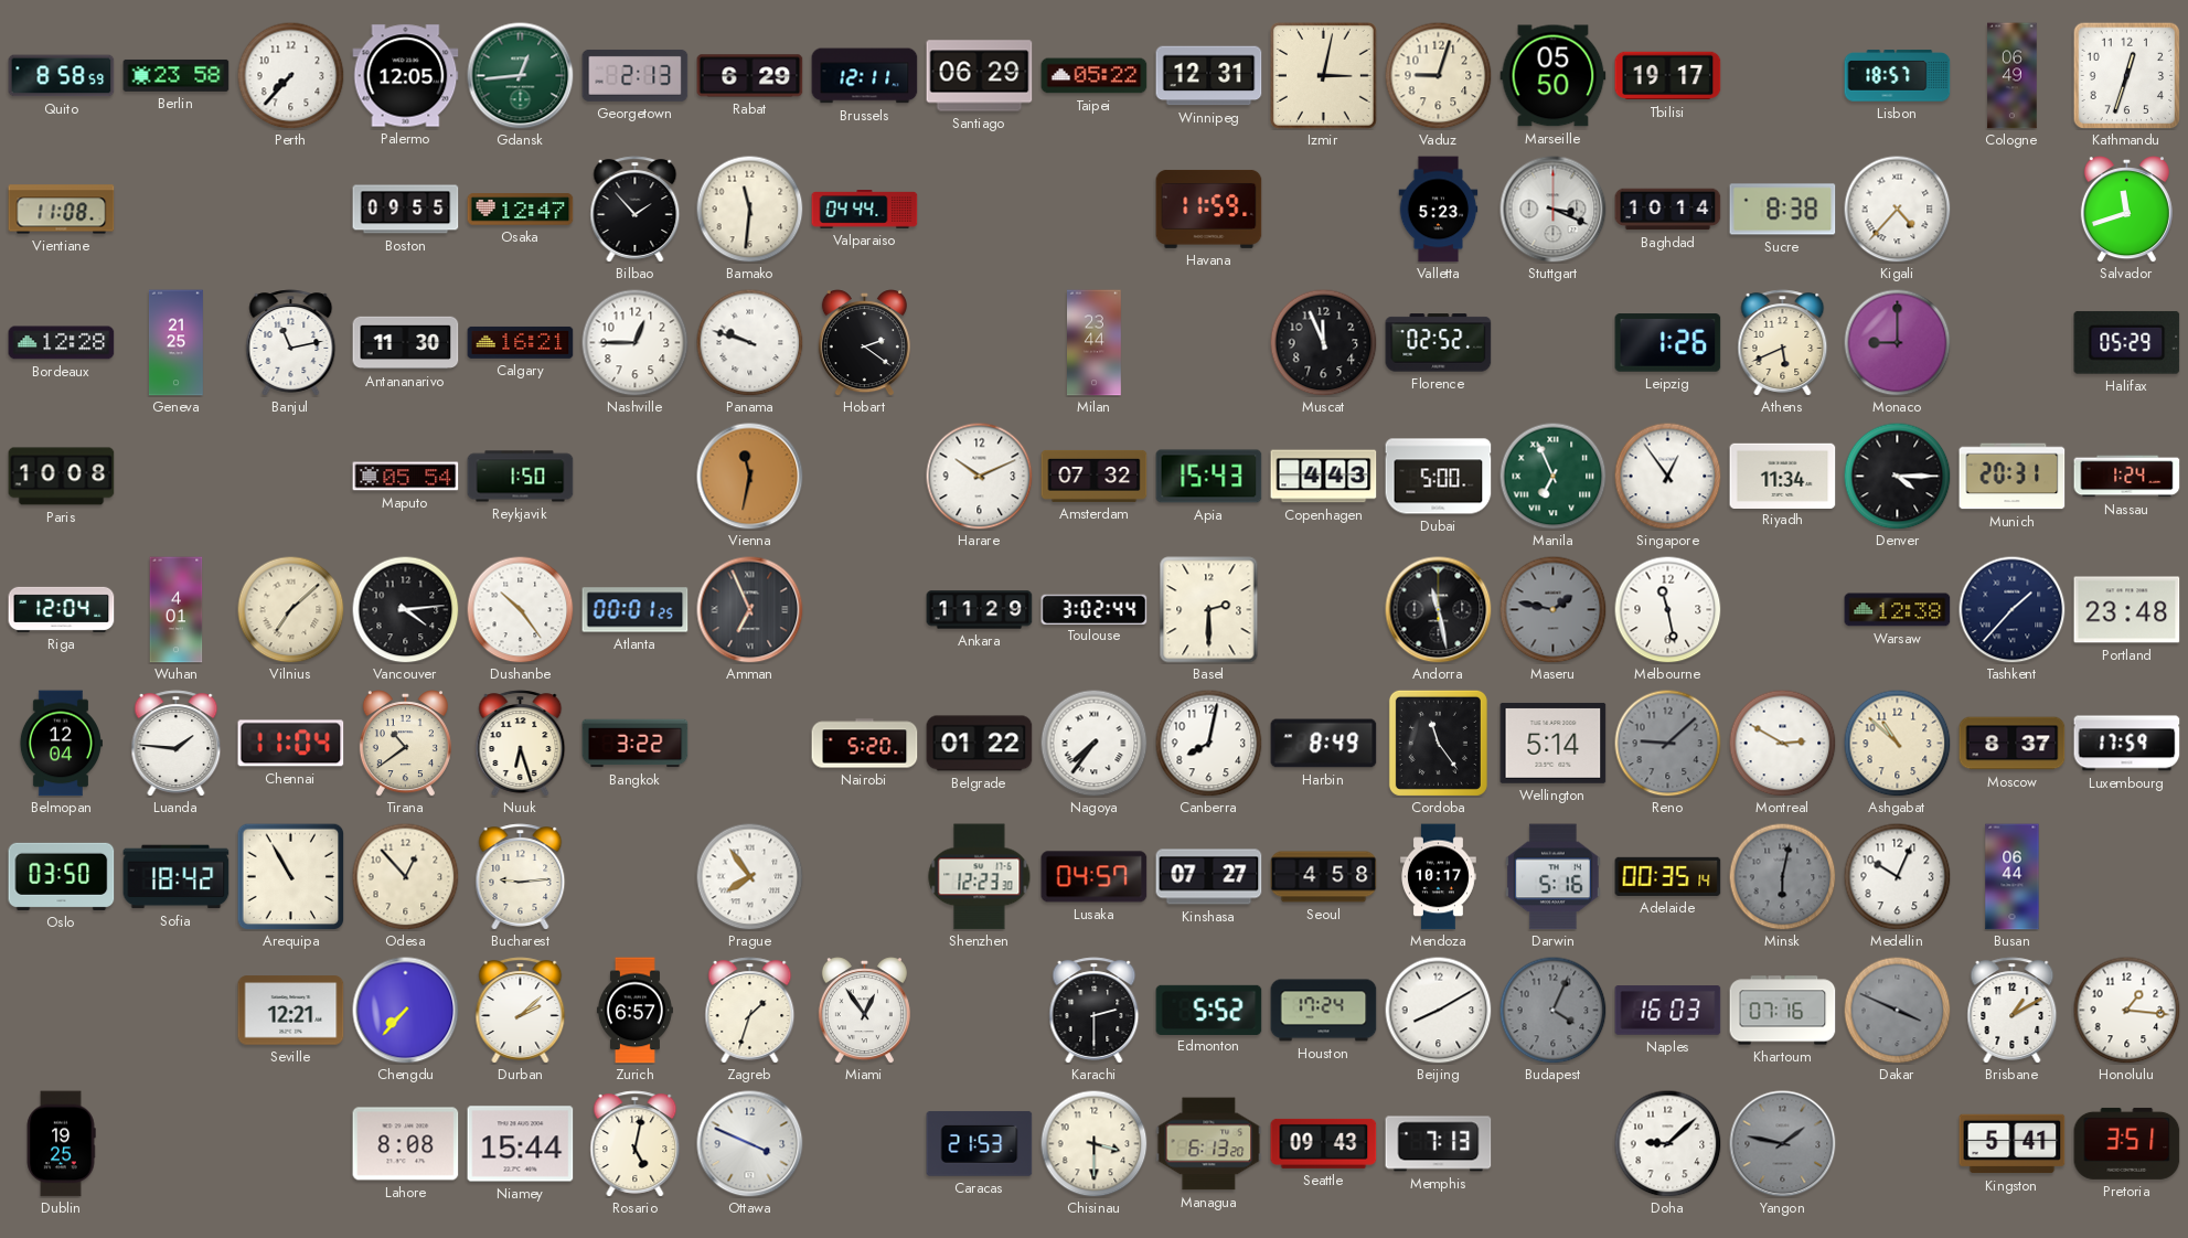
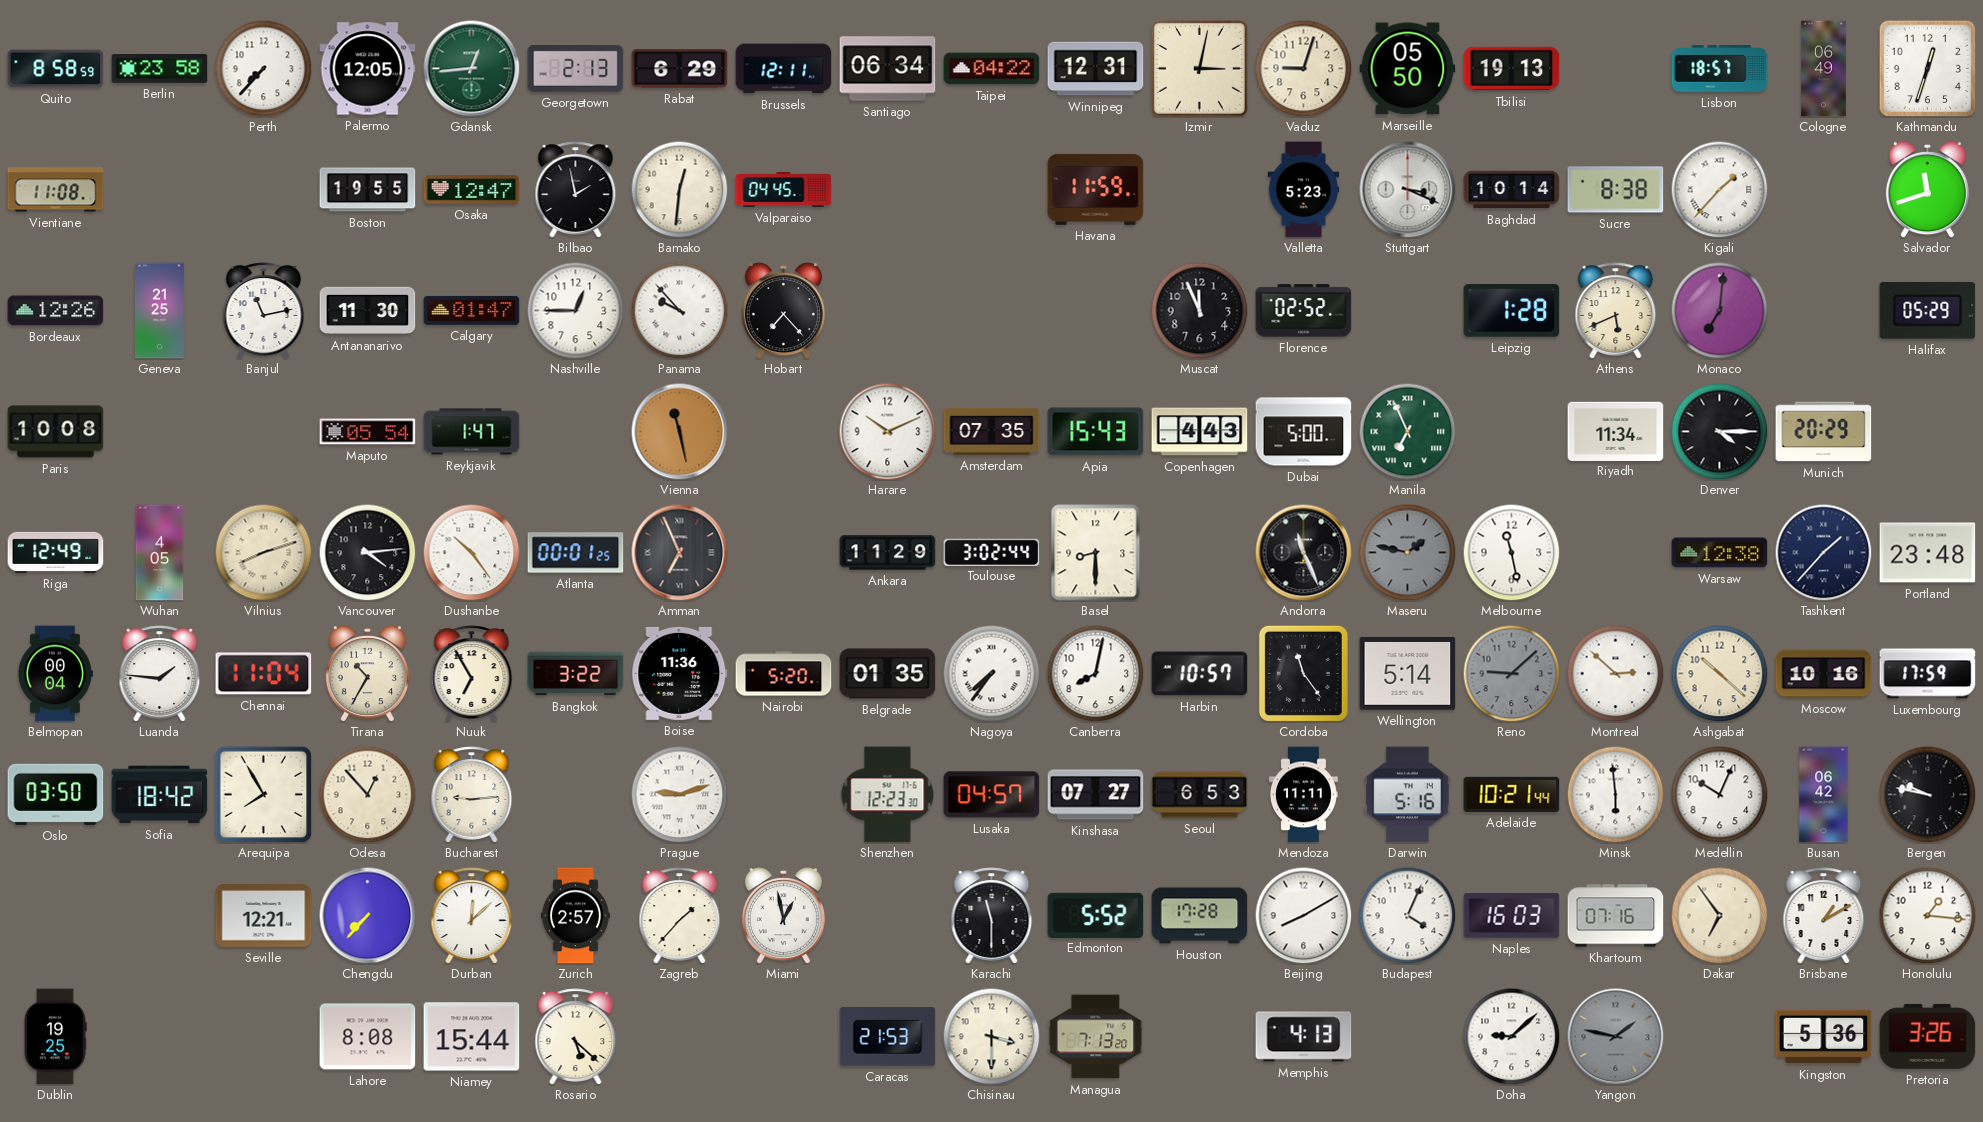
Santiago: 06:29 -> 06:34
Taipei: 05:22 -> 04:22
Tbilisi: 19:17 -> 19:13
Boston: 09:55 -> 19:55
Bilbao: 1:53 -> 1:58
Bamako: 11:31 -> 12:31
Valparaiso: 04:44 -> 04:45
Kigali: 4:37 -> 1:37
Bordeaux: 12:28 -> 12:26
Calgary: 16:21 -> 01:47
Panama: 9:48 -> 9:53
Hobart: 2:21 -> 7:23
Milan: 23:44 -> none
Leipzig: 1:26 -> 1:28
Monaco: 9:00 -> 7:01
Reykjavik: 1:50 -> 1:47
Vienna: 11:32 -> 11:28
Amsterdam: 07:32 -> 07:35
Singapore: 12:54 -> none
Munich: 20:31 -> 20:29
Nassau: 1:24 -> none
Riga: 12:04 -> 12:49
Wuhan: 4:01 -> 4:05
Vilnius: 7:08 -> 8:12
Basel: 2:30 -> 8:30
Andorra: 11:28 -> 11:26
Belmopan: 12:04 -> 00:04
Tirana: 10:39 -> 10:35
Nuuk: 6:27 -> 6:55
Boise: none -> 11:36
Belgrade: 01:22 -> 01:35
Harbin: 8:49 -> 10:57
Montreal: 2:50 -> 2:52
Ashgabat: 10:52 -> 10:22
Moscow: 8:37 -> 10:16
Arequipa: 10:55 -> 7:55
Prague: 7:54 -> 9:12
Seoul: 4:58 -> 6:53
Mendoza: 10:17 -> 11:11
Adelaide: 00:35 -> 10:21
Minsk: 6:02 -> 5:59
Minsk dial: grey -> white
Busan: 06:44 -> 06:42
Bergen: none -> 9:47
Durban: 2:08 -> 12:08
Zurich: 6:57 -> 2:57
Zagreb: 1:33 -> 1:37
Miami: 12:54 -> 12:58
Karachi: 2:30 -> 11:30
Houston: 17:24 -> 17:28
Budapest dial: grey -> white
Dakar: 3:49 -> 6:54
Dakar dial: grey -> cream
Rosario: 5:02 -> 5:22
Ottawa: 3:49 -> none
Managua: 6:13 -> 7:13
Seattle: 09:43 -> none
Memphis: 7:13 -> 4:13
Kingston: 5:41 -> 5:36
Pretoria: 3:51 -> 3:26
